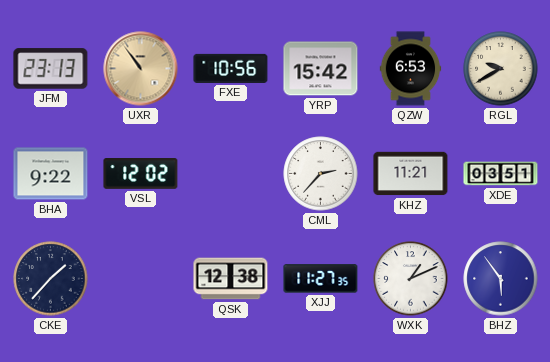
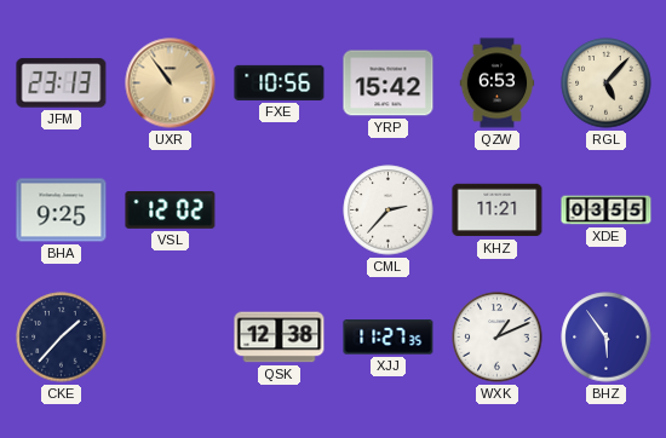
RGL: 9:40 -> 5:07
BHA: 9:22 -> 9:25
XDE: 03:51 -> 03:55
